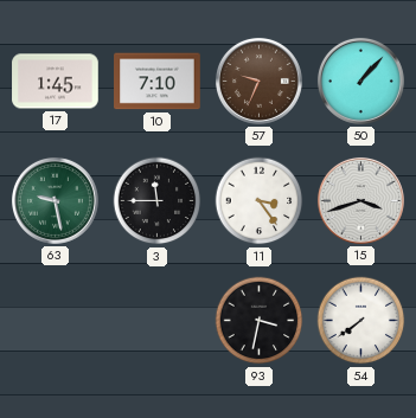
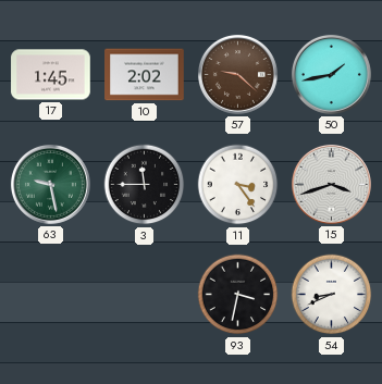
10: 7:10 -> 2:02
57: 9:34 -> 9:22
50: 1:07 -> 1:43
54: 7:39 -> 8:41
